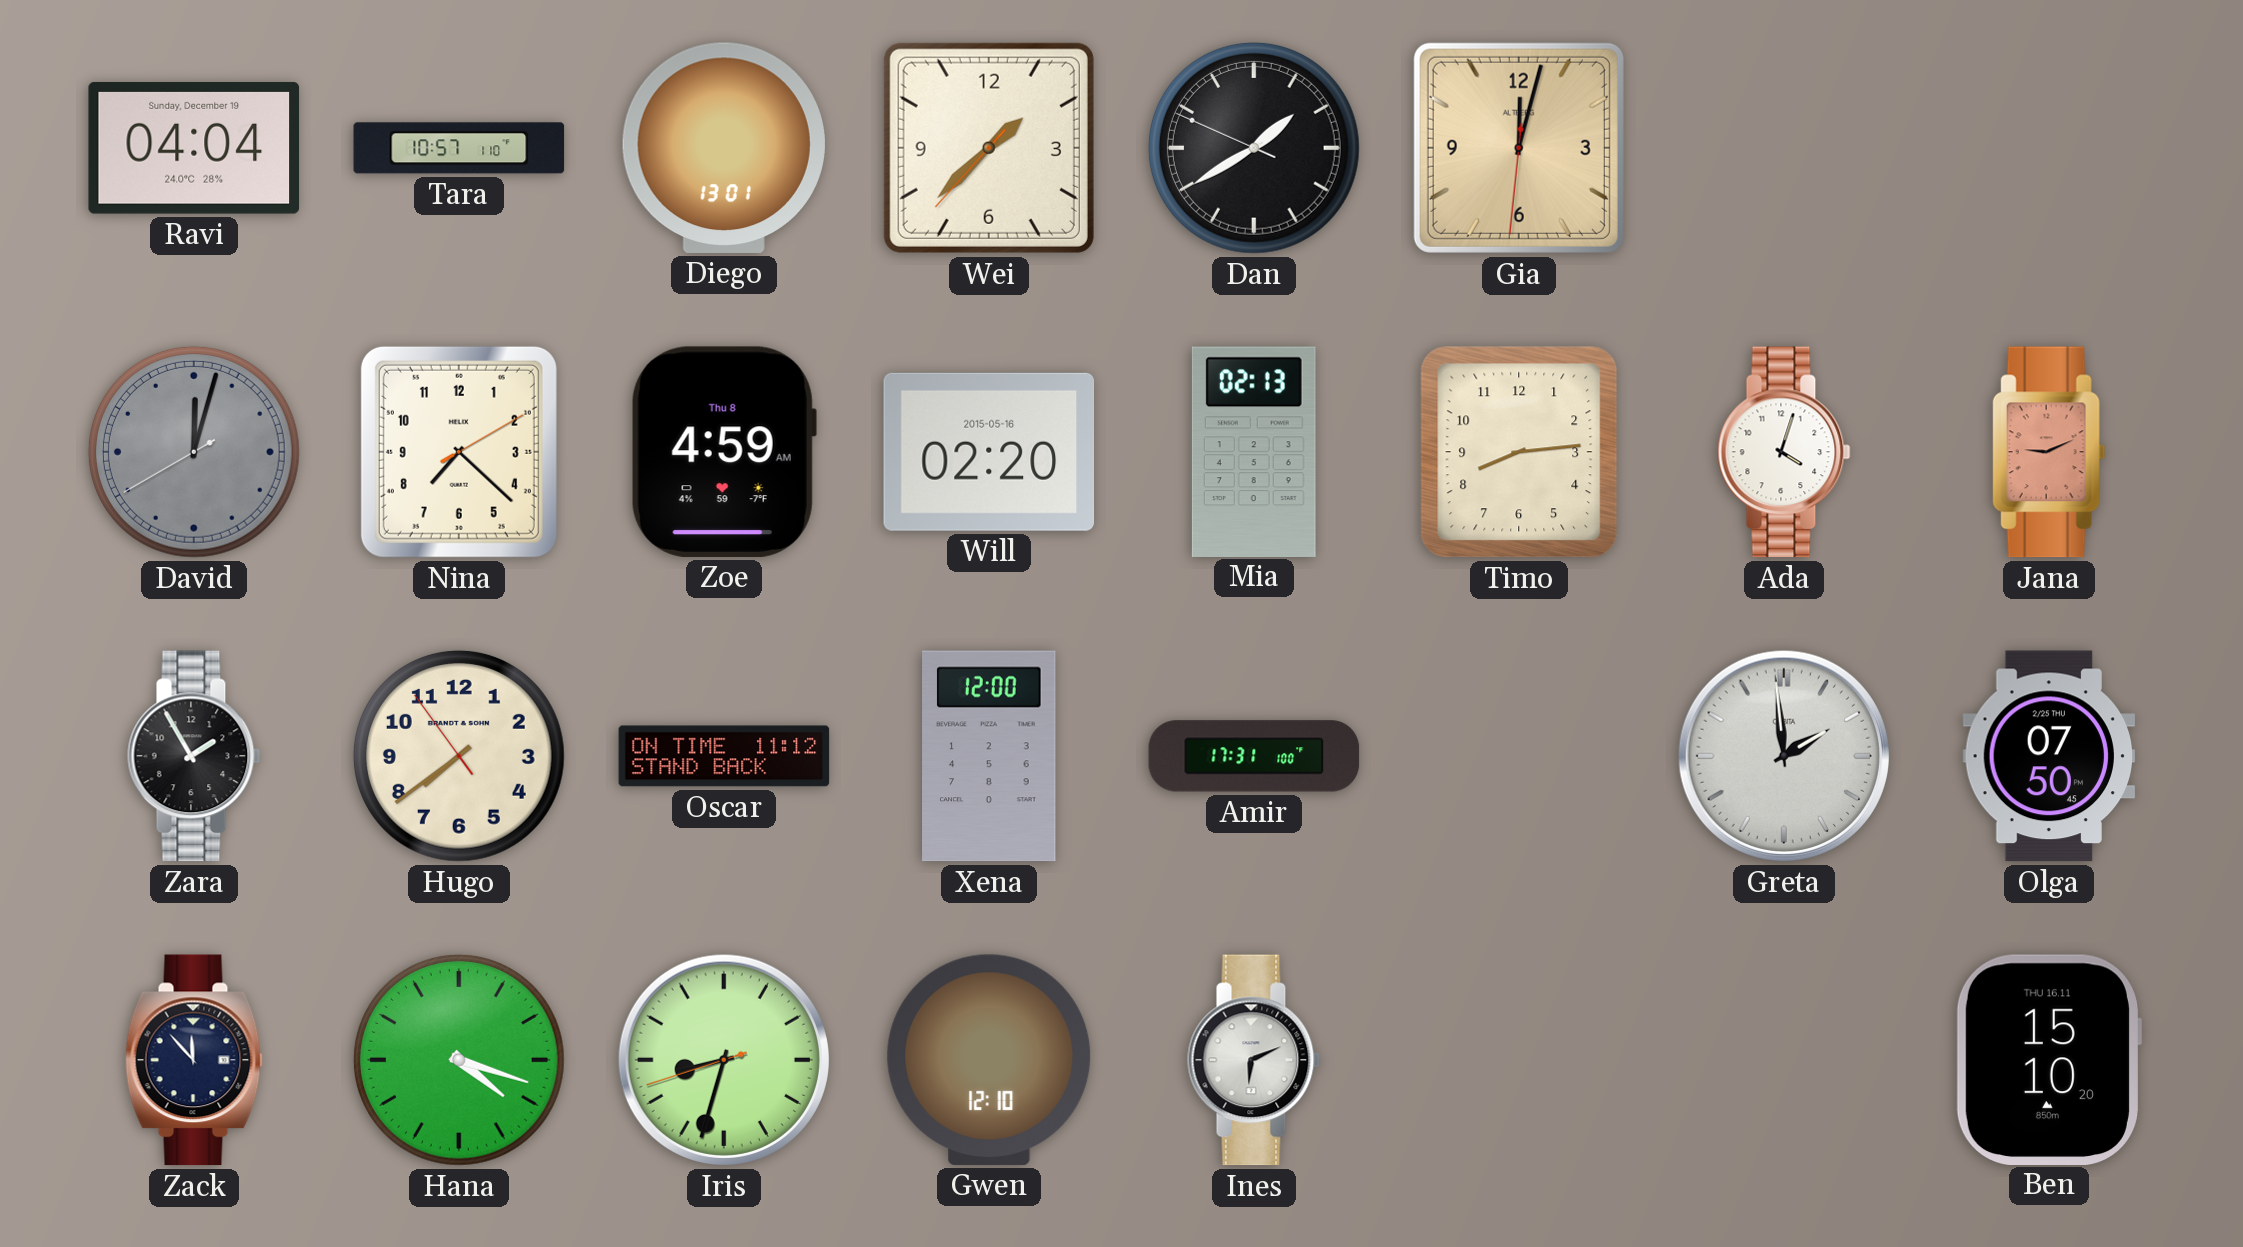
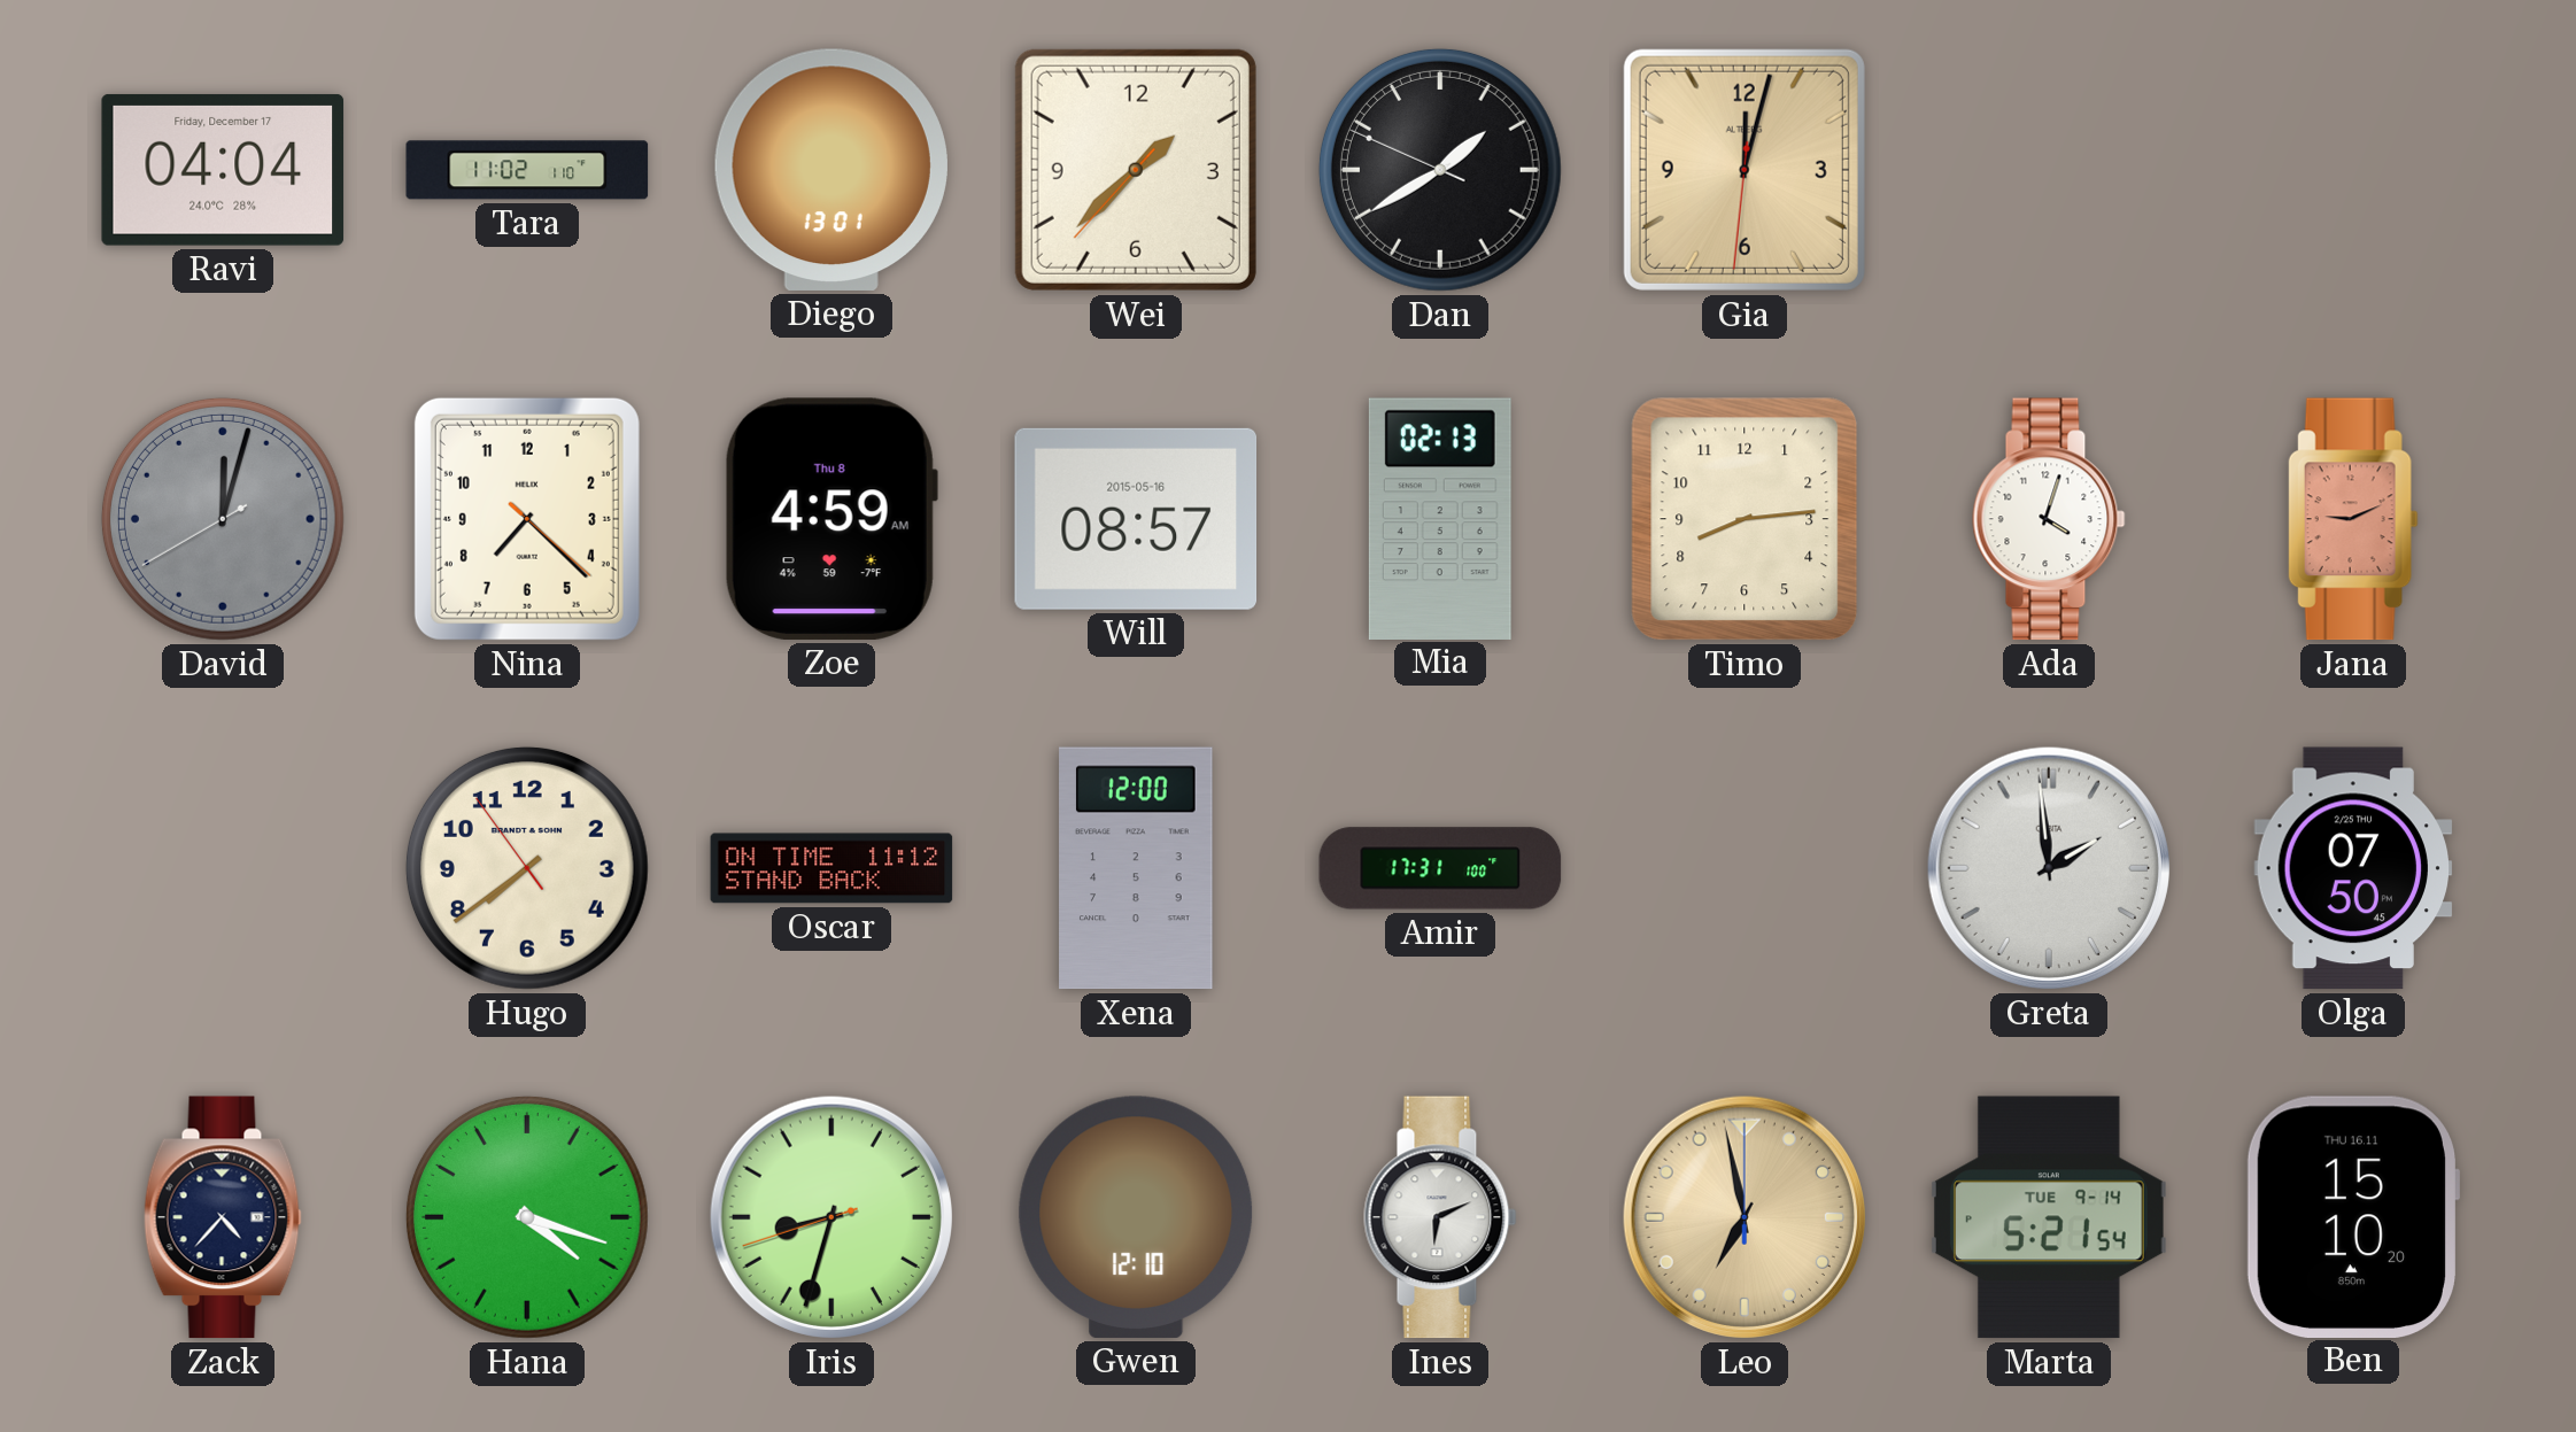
Ravi date: Sunday, December 19 -> Friday, December 17
Tara: 10:57 -> 11:02
Nina: 7:22:10 -> 7:22:22
Will: 02:20 -> 08:57
Zara: 1:55 -> none
Zack: 11:53 -> 4:37
Leo: none -> 6:58
Marta: none -> 5:21
